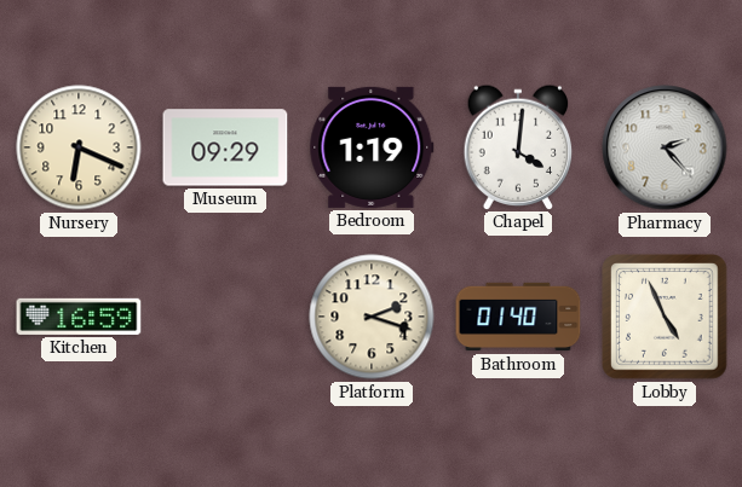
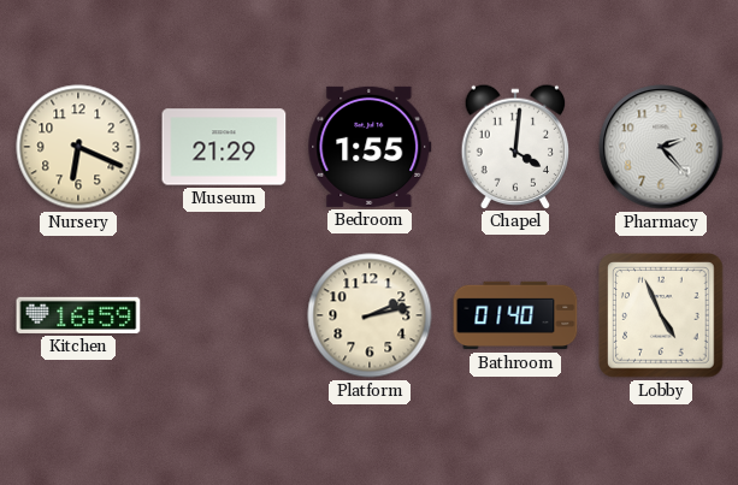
Museum: 09:29 -> 21:29
Bedroom: 1:19 -> 1:55
Platform: 2:18 -> 2:13
